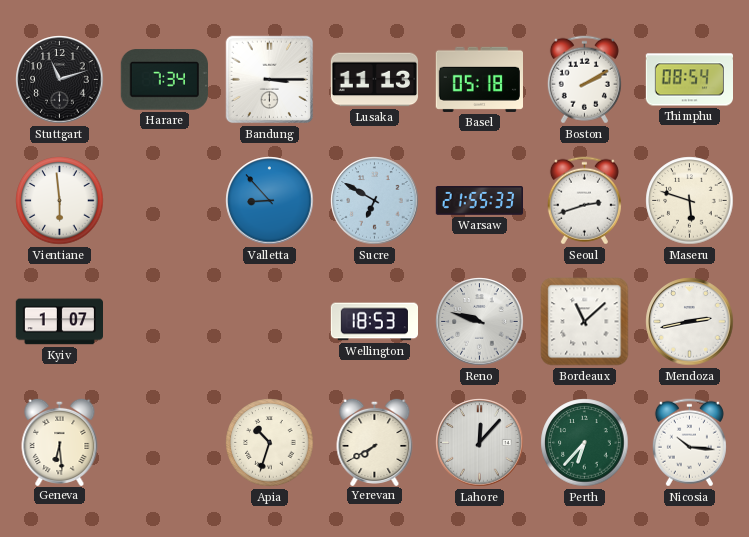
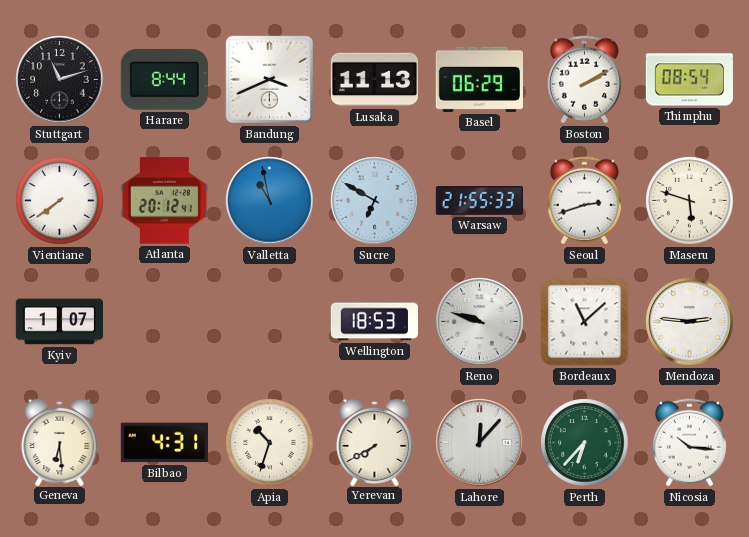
Harare: 7:34 -> 8:44
Bandung: 3:15 -> 3:41
Basel: 05:18 -> 06:29
Vientiane: 5:59 -> 7:39
Atlanta: none -> 20:12
Valletta: 8:53 -> 10:58
Mendoza: 2:43 -> 2:46
Bilbao: none -> 4:31
